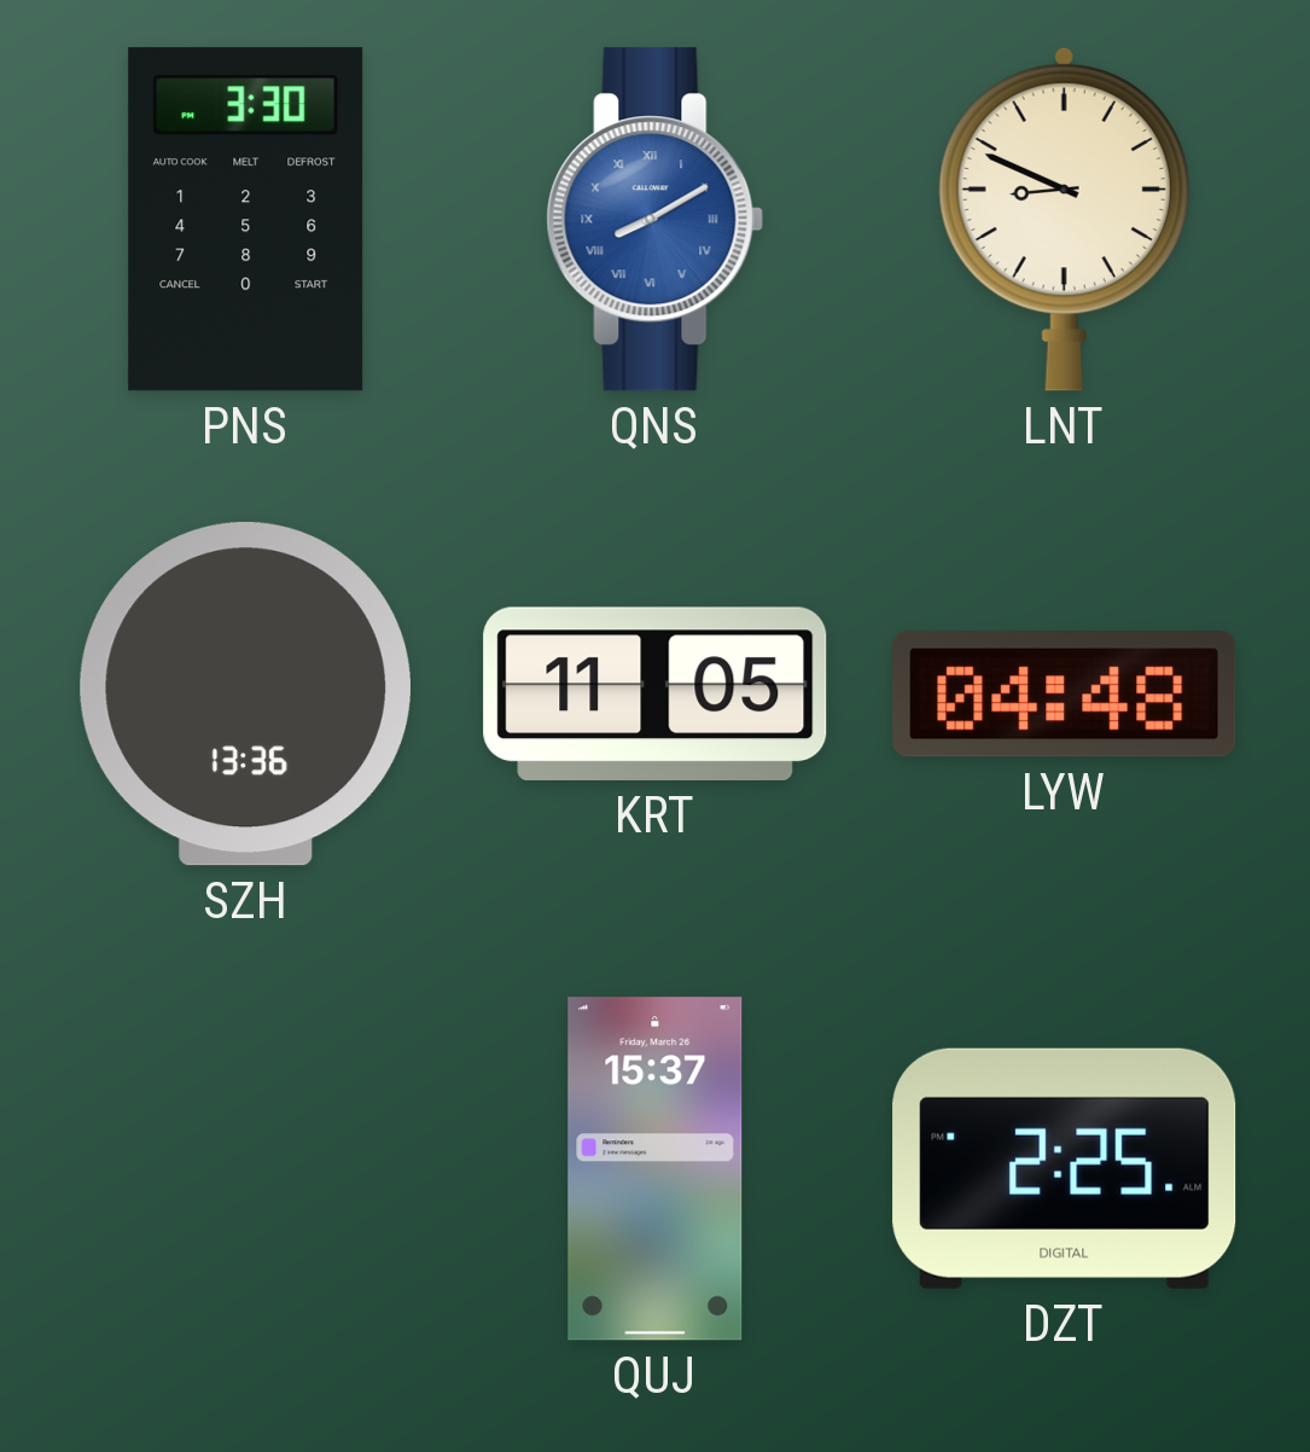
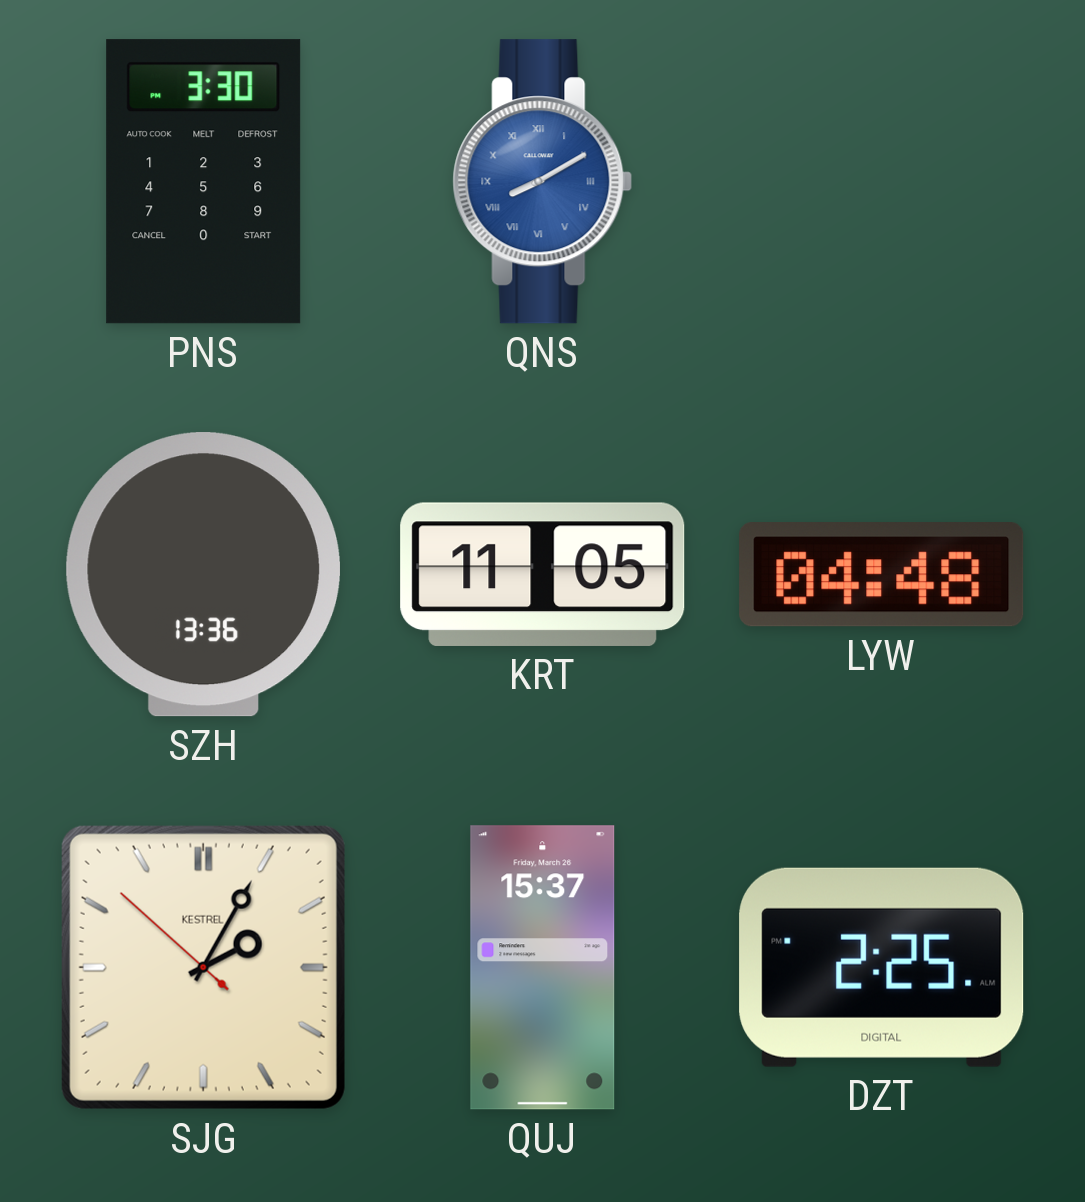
LNT: 8:49 -> none
SJG: none -> 2:04
